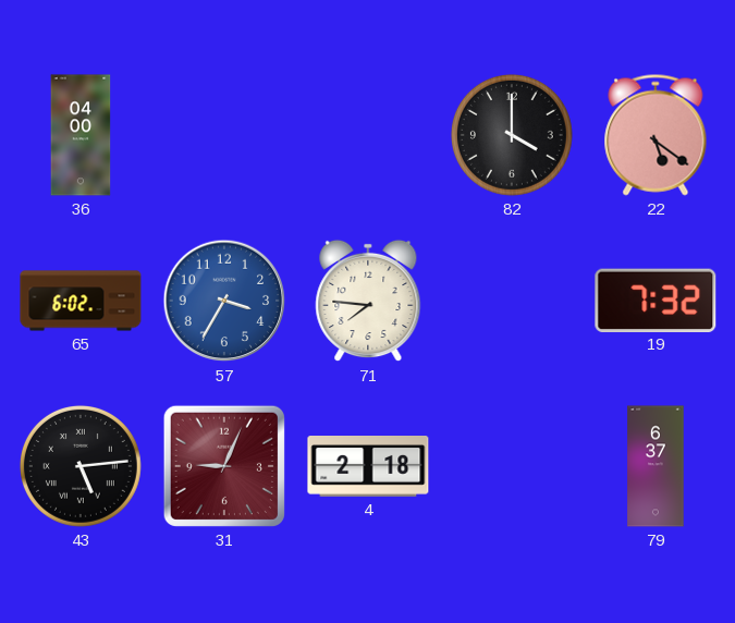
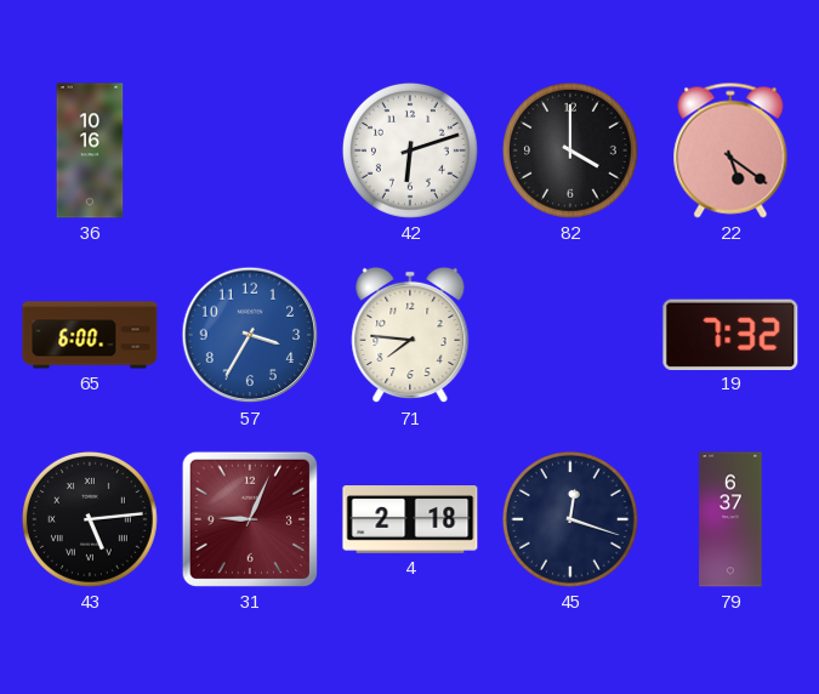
36: 04:00 -> 10:16
42: none -> 6:12
65: 6:02 -> 6:00
45: none -> 12:18
